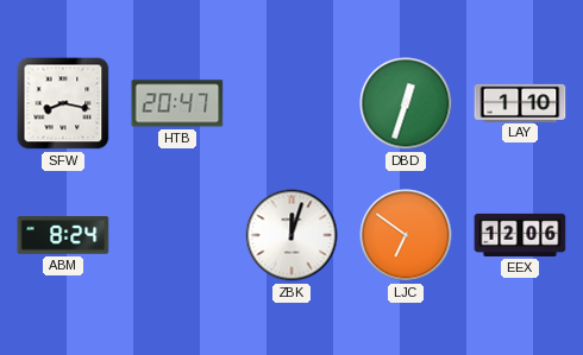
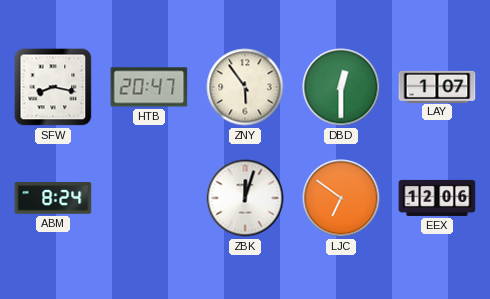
ZNY: none -> 5:54
DBD: 12:33 -> 12:30
LAY: 1:10 -> 1:07
